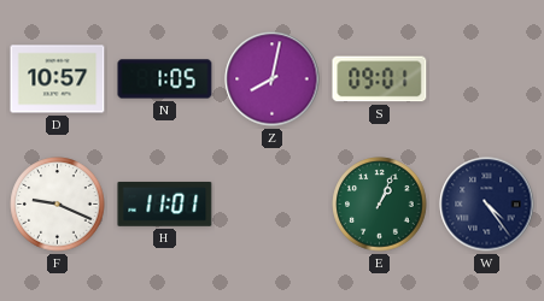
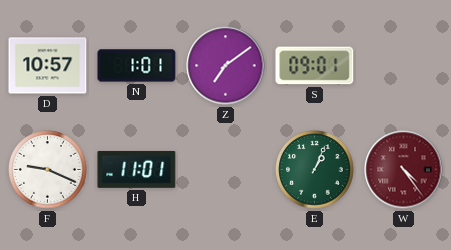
N: 1:05 -> 1:01
Z: 8:02 -> 7:09
W dial: navy -> burgundy
